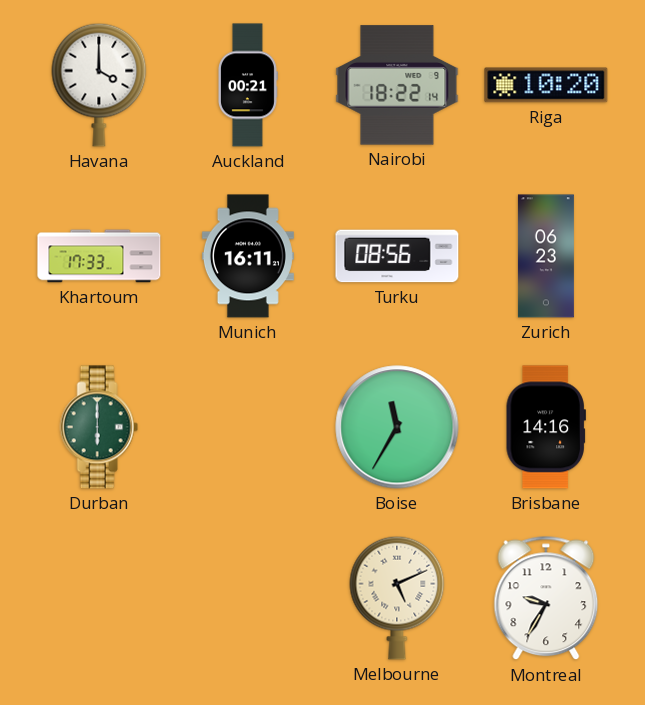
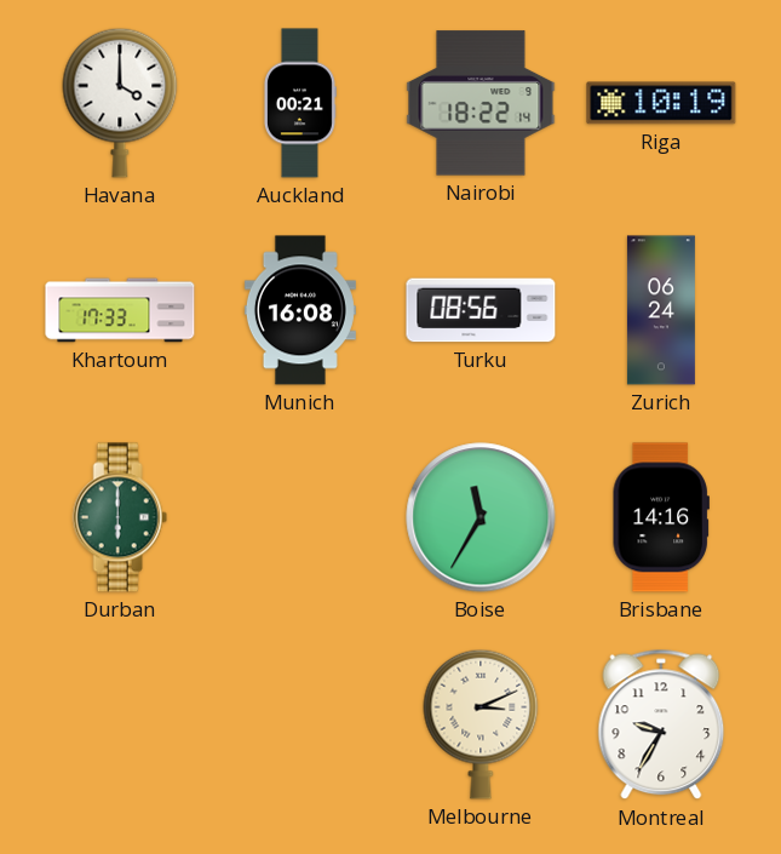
Riga: 10:20 -> 10:19
Munich: 16:11 -> 16:08
Zurich: 06:23 -> 06:24
Melbourne: 5:11 -> 3:11
